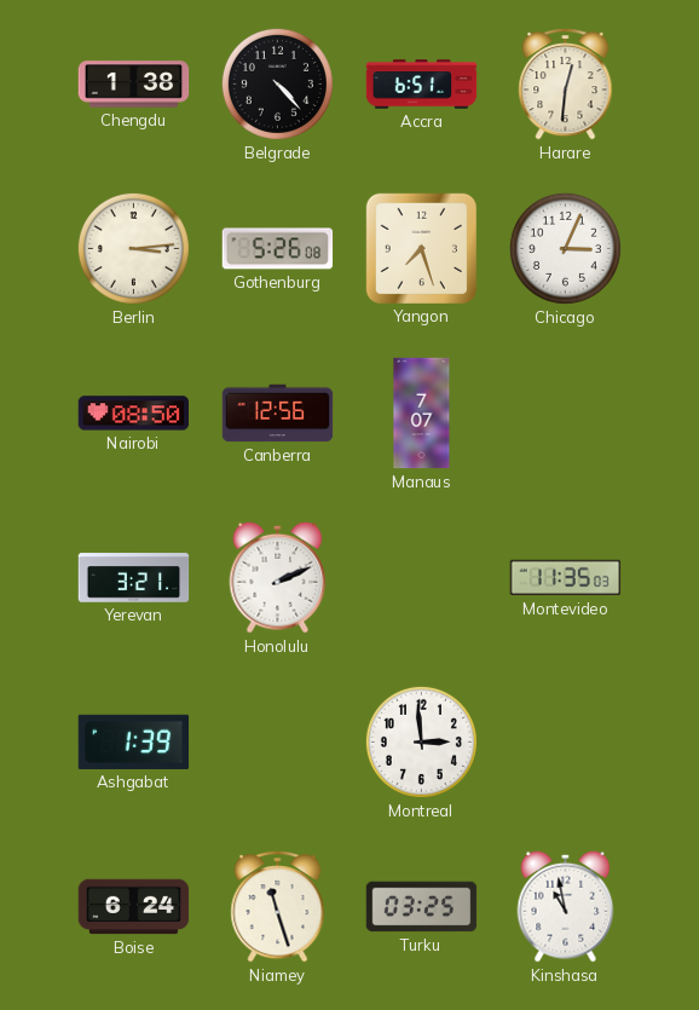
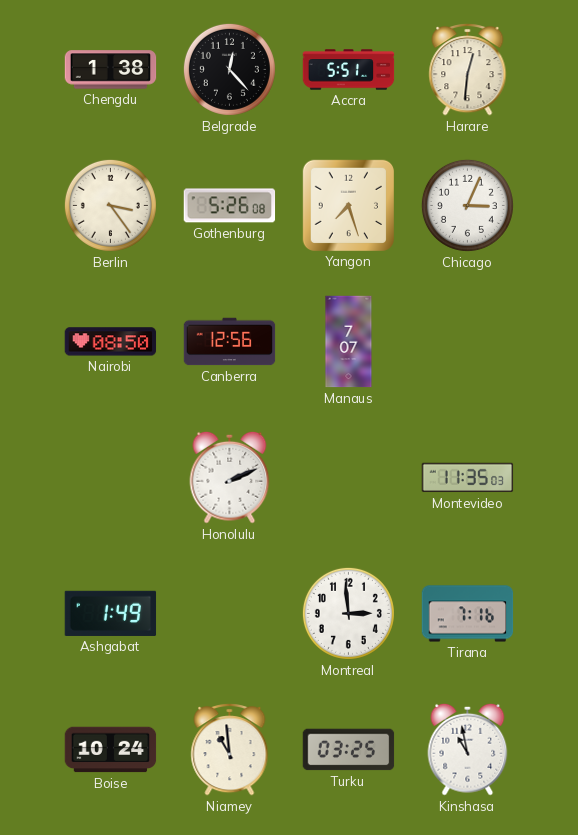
Belgrade: 4:23 -> 12:23
Accra: 6:51 -> 5:51
Berlin: 3:14 -> 3:24
Yerevan: 3:21 -> none
Ashgabat: 1:39 -> 1:49
Tirana: none -> 7:16
Boise: 6:24 -> 10:24
Niamey: 11:27 -> 10:59
